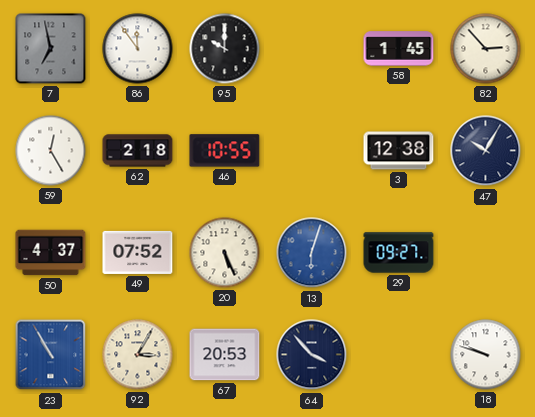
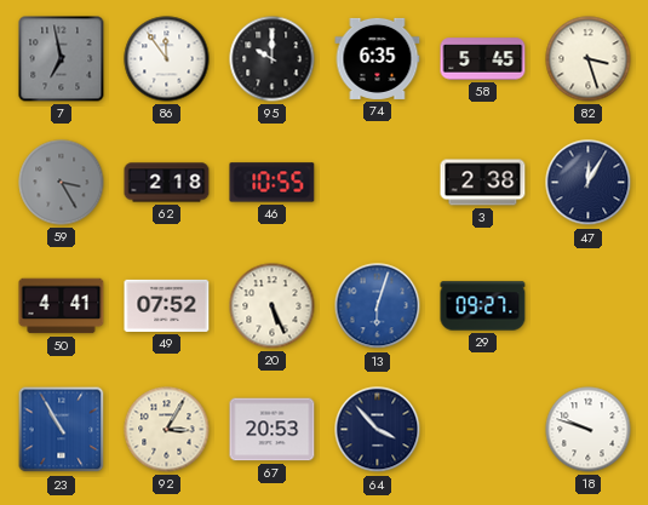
74: none -> 6:35
58: 1:45 -> 5:45
82: 2:53 -> 3:27
59: 12:25 -> 3:25
59 dial: white -> grey
3: 12:38 -> 2:38
47: 10:05 -> 12:05
50: 4:37 -> 4:41
